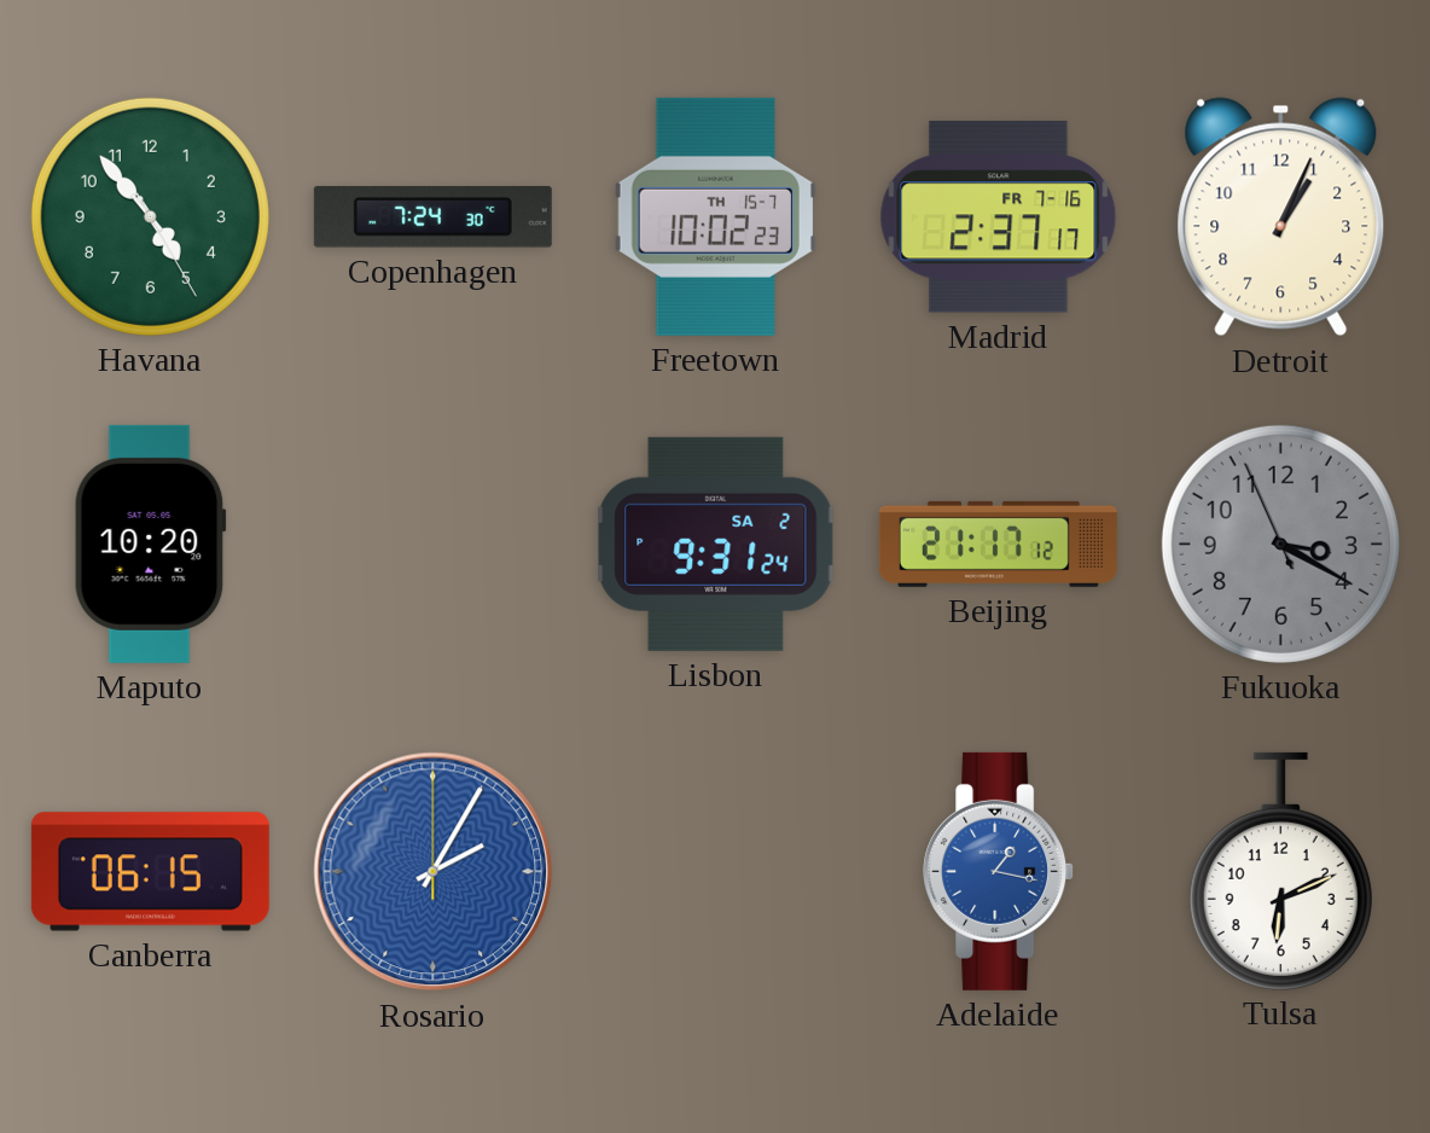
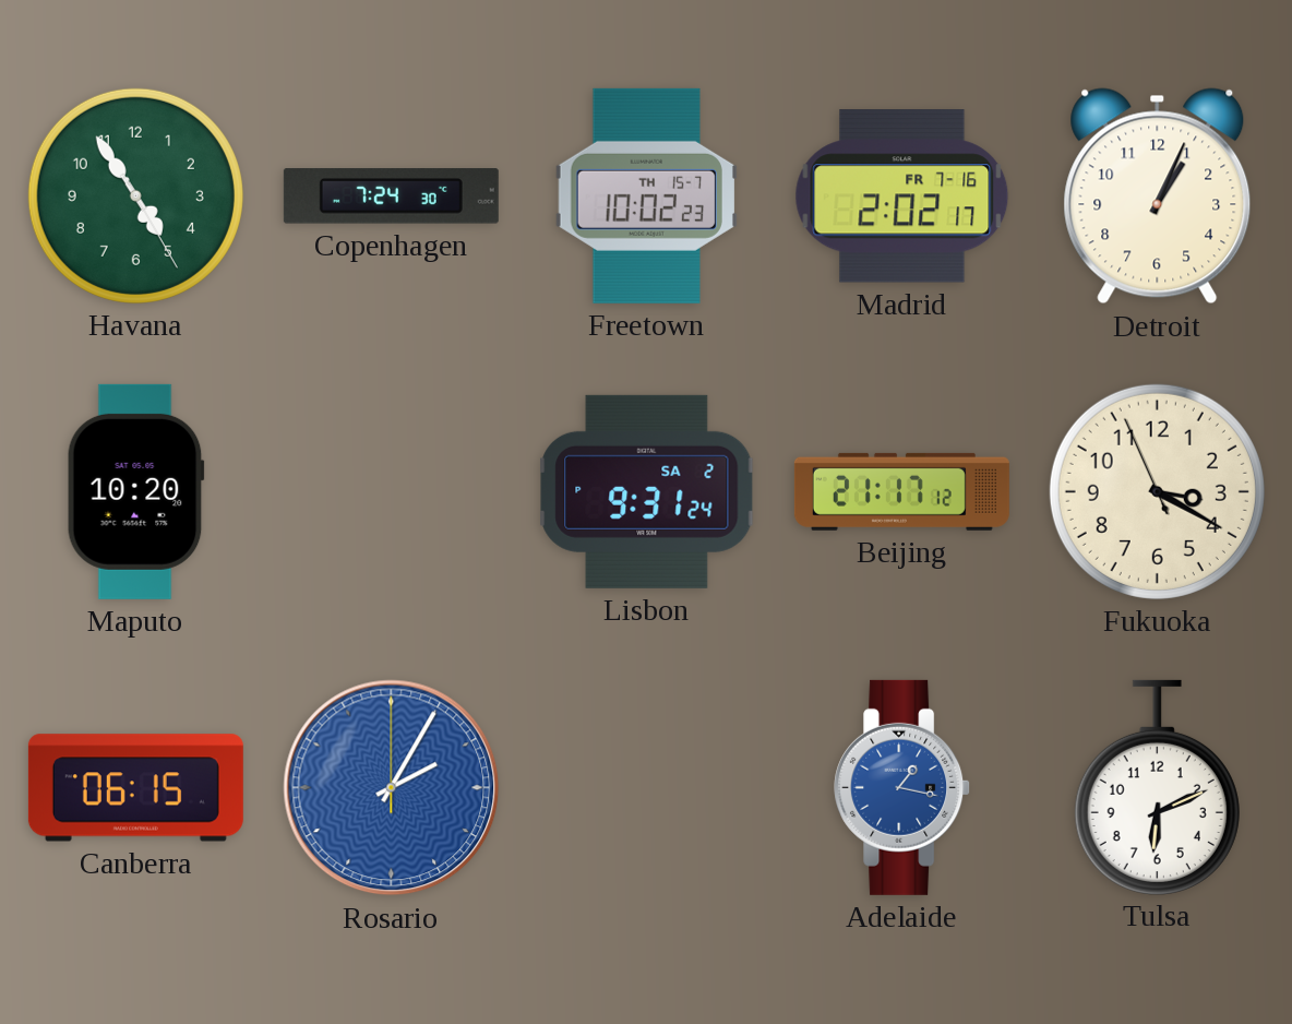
Havana: 4:53 -> 4:54
Madrid: 2:37 -> 2:02
Fukuoka dial: grey -> cream
